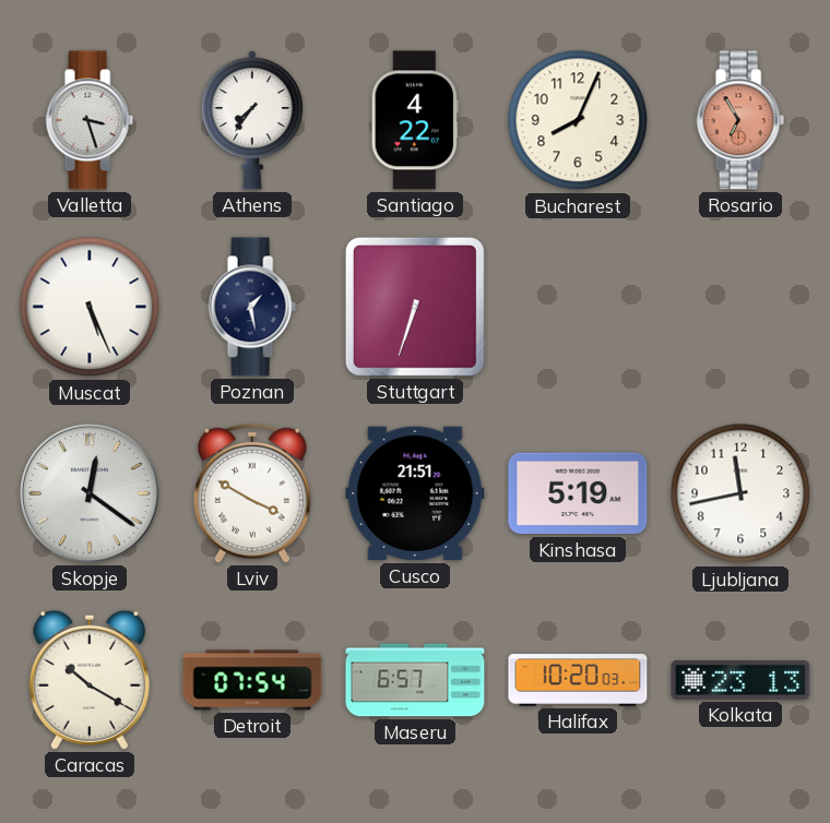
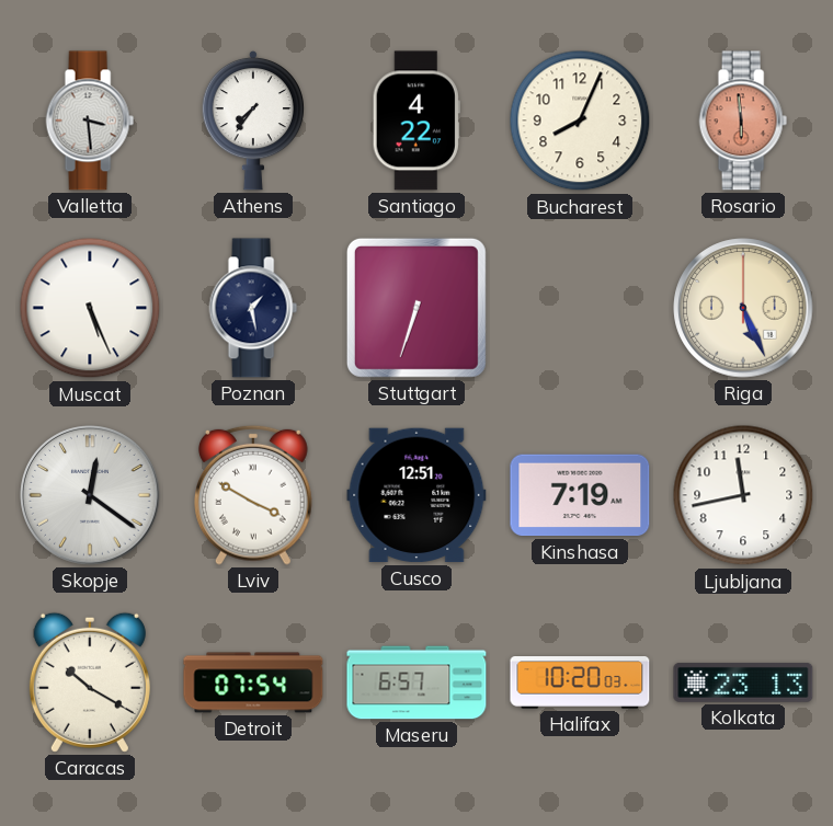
Valletta: 3:27 -> 3:29
Rosario: 6:55 -> 5:59
Riga: none -> 5:26
Cusco: 21:51 -> 12:51
Kinshasa: 5:19 -> 7:19
